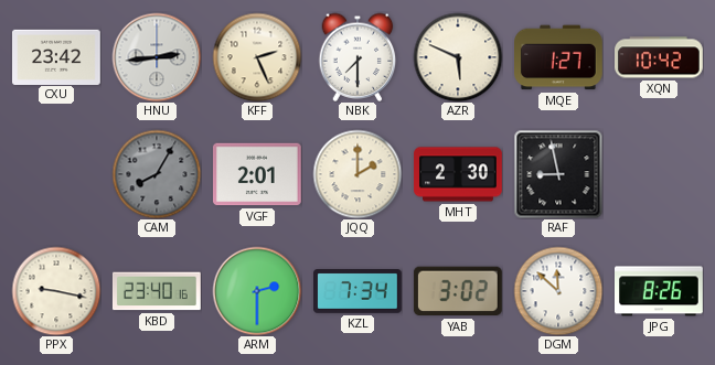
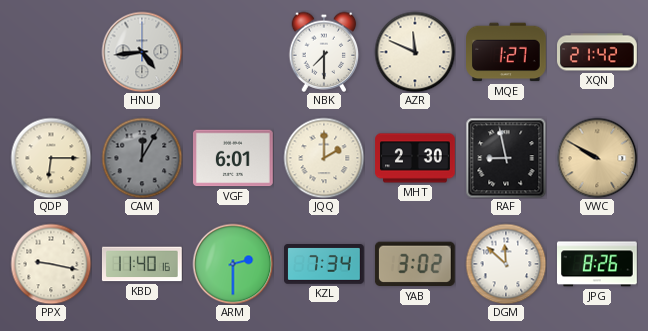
CXU: 23:42 -> none
HNU: 2:44 -> 4:44
KFF: 2:26 -> none
AZR: 5:49 -> 11:49
XQN: 10:42 -> 21:42
QDP: none -> 6:15
CAM: 8:05 -> 12:05
VGF: 2:01 -> 6:01
VWC: none -> 9:50
KBD: 23:40 -> 11:40
